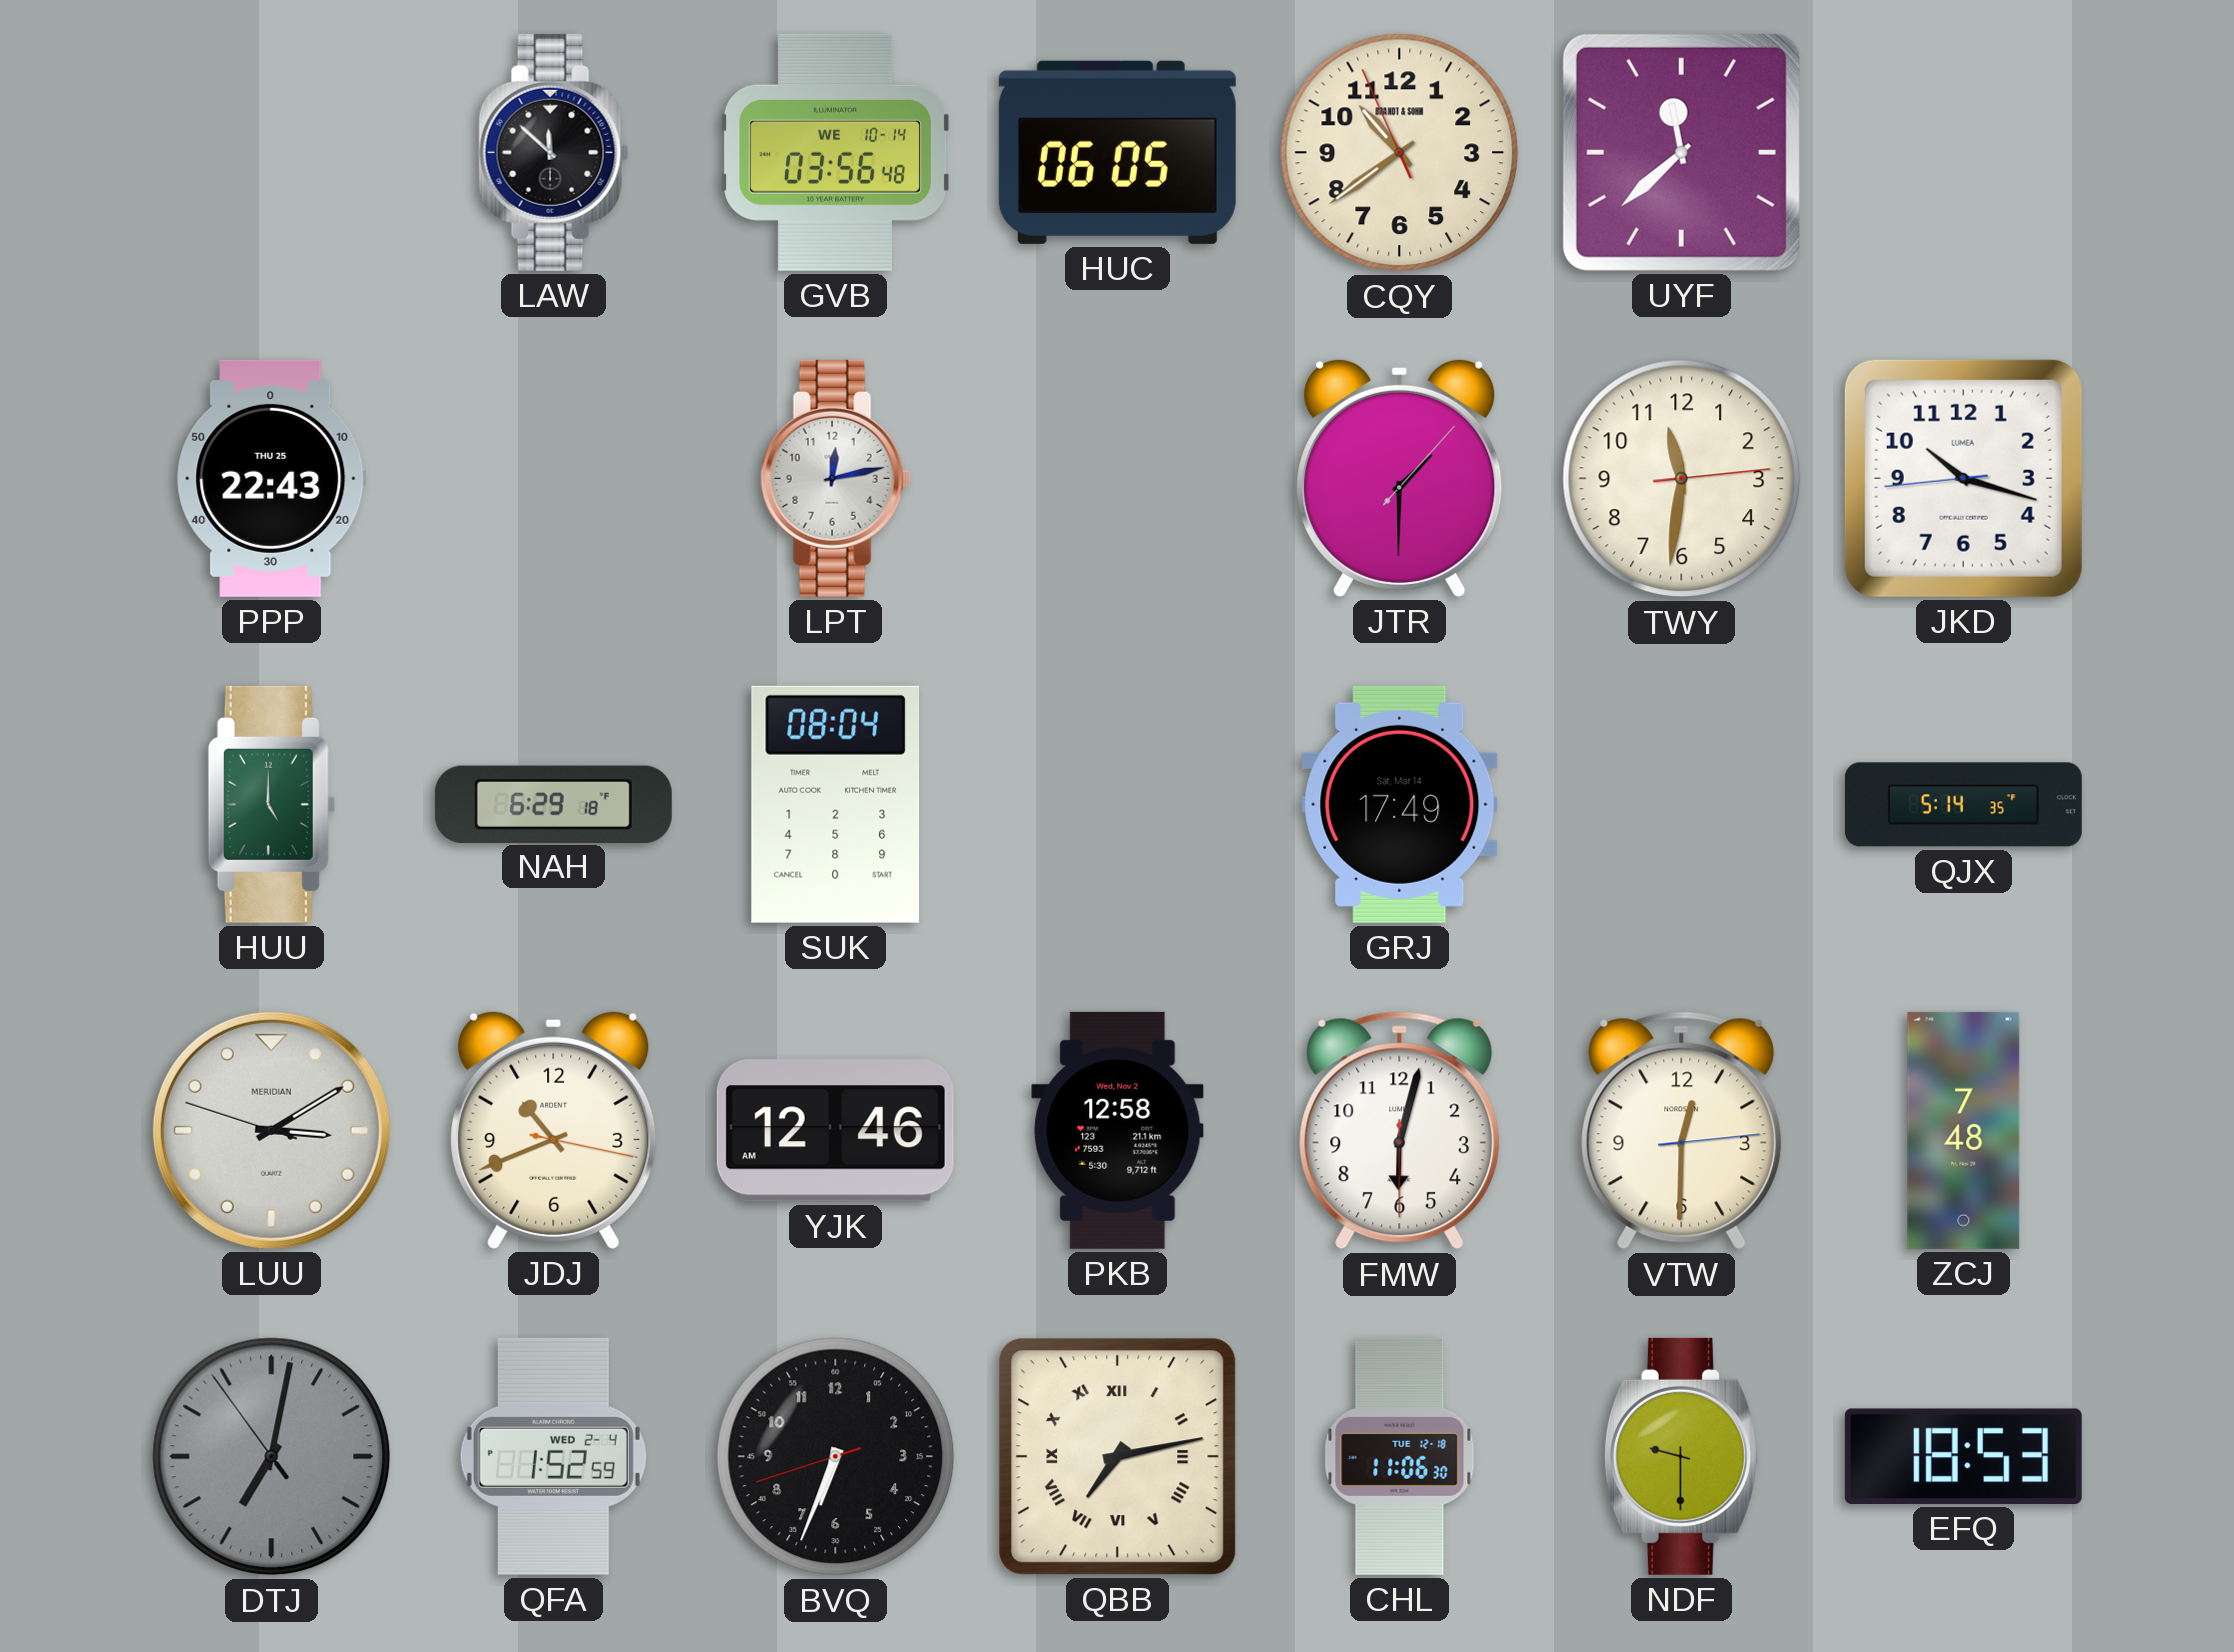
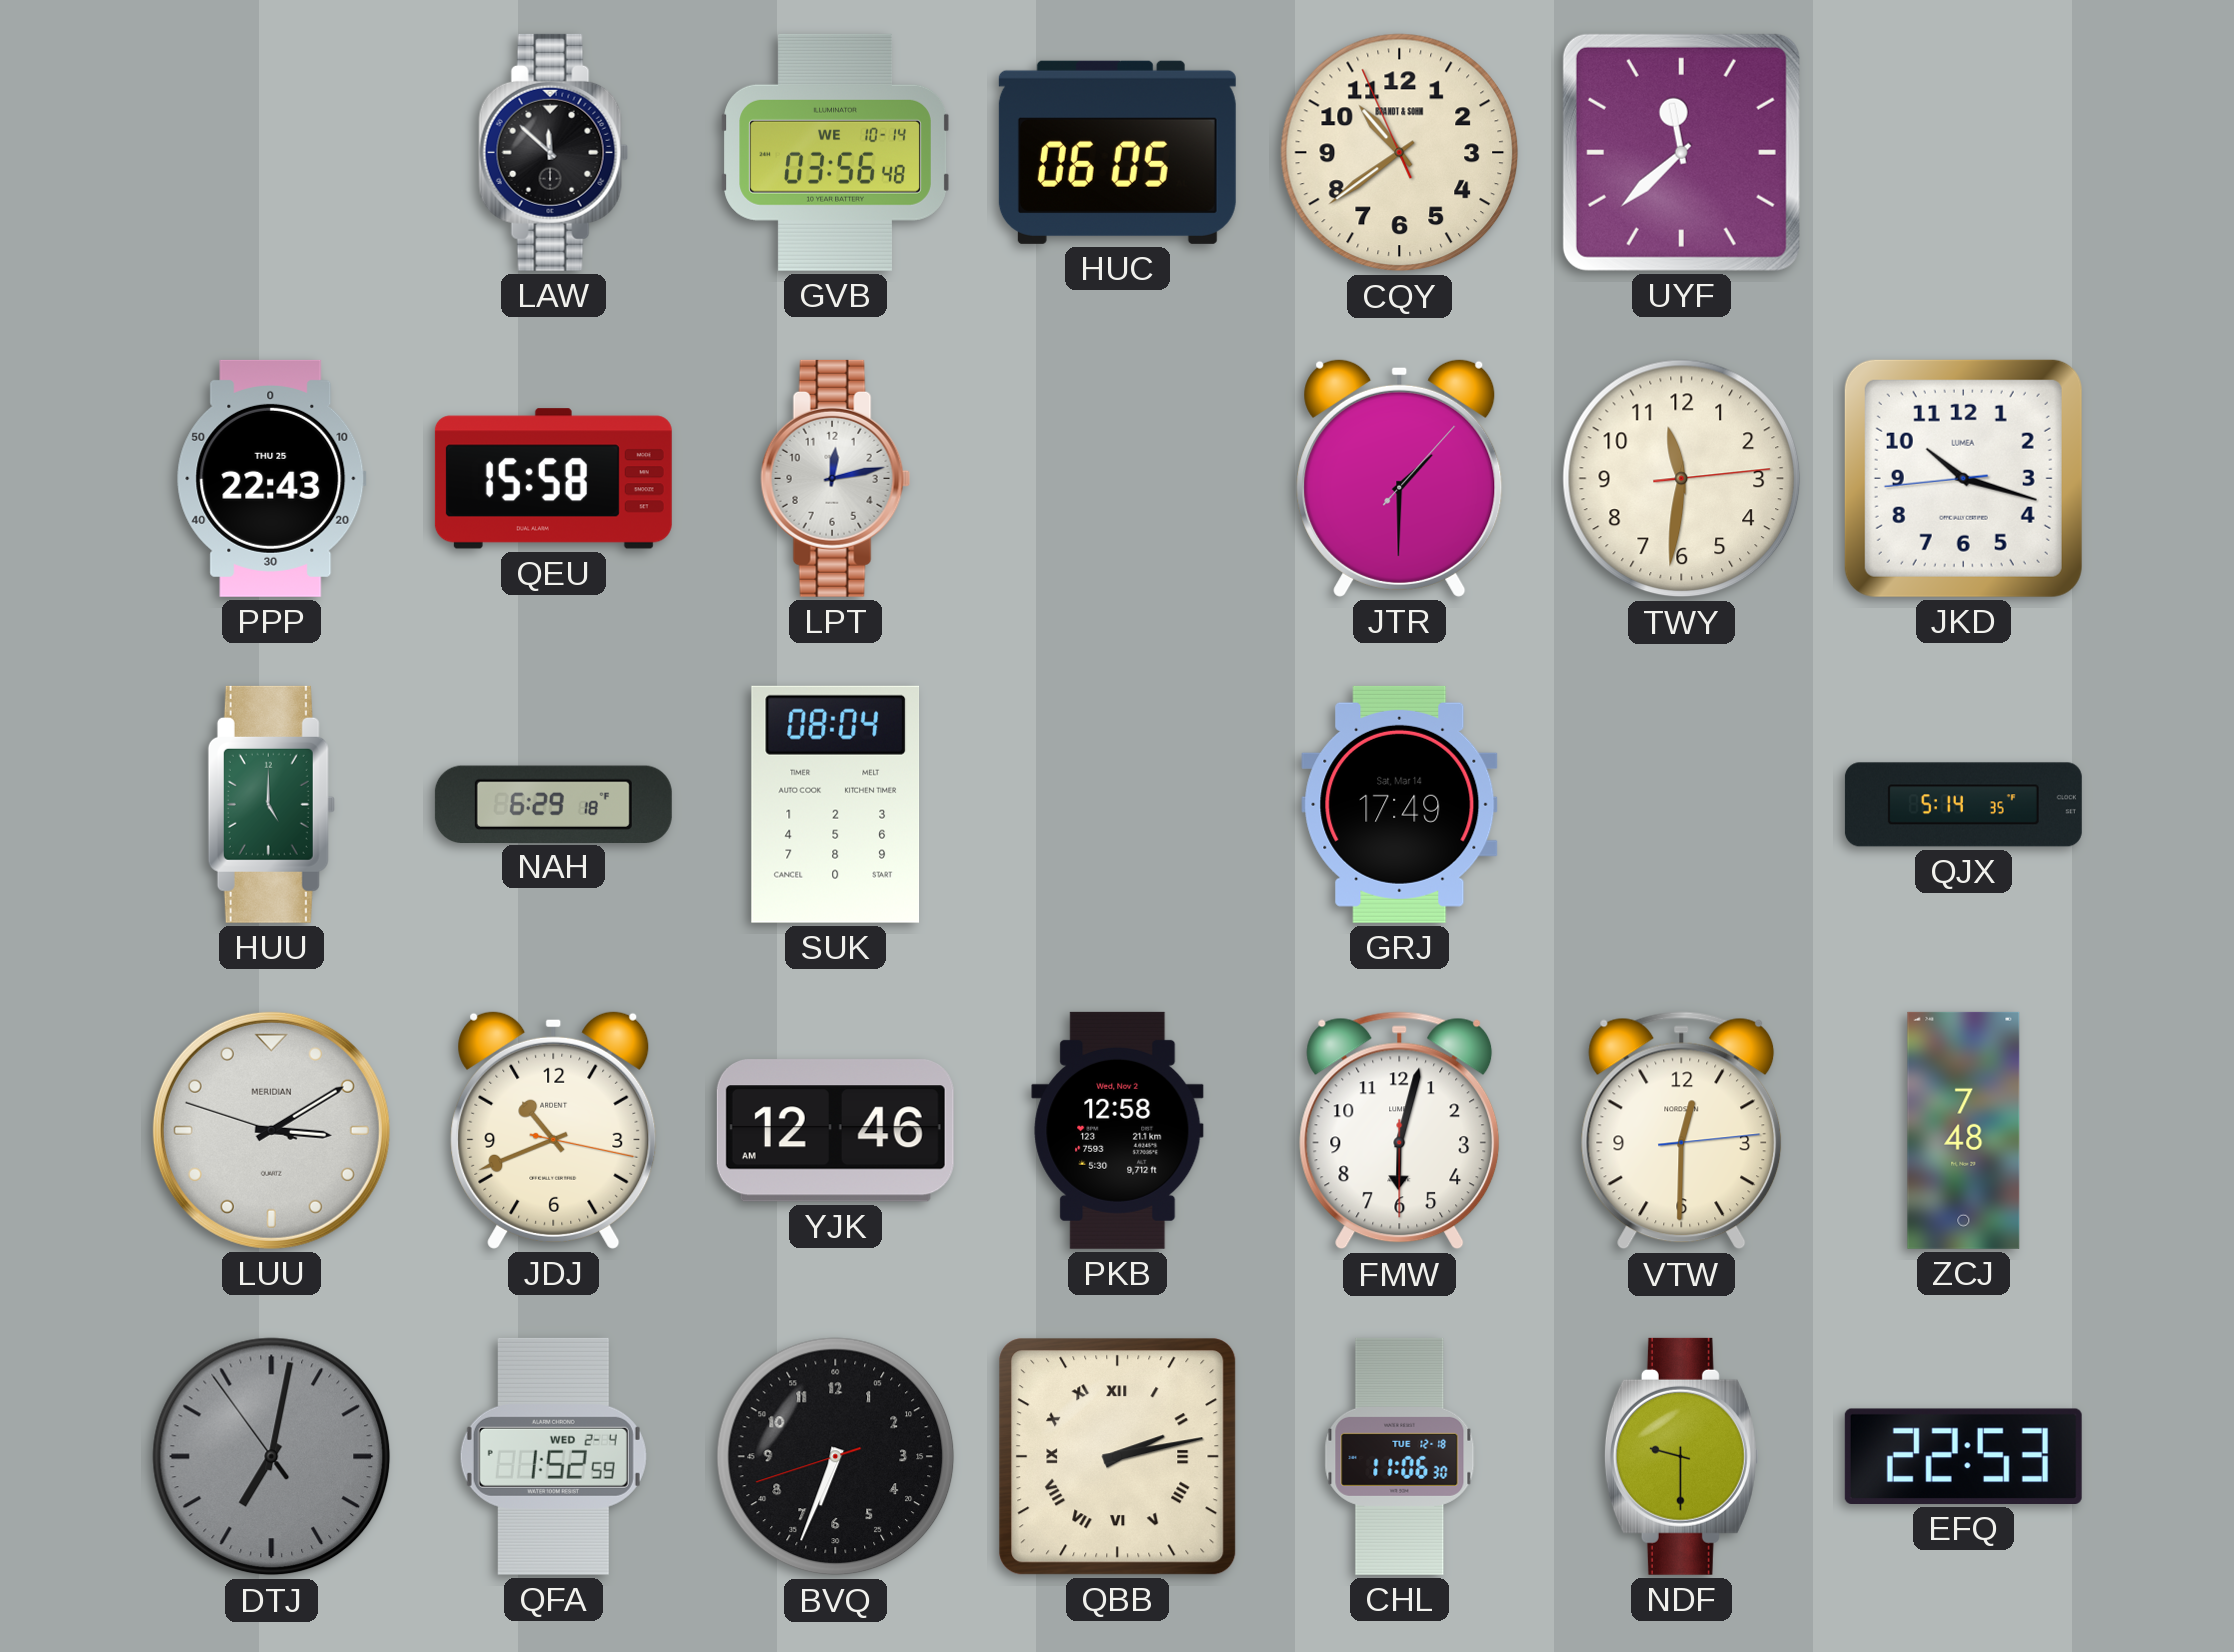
QEU: none -> 15:58
QBB: 7:13 -> 2:13
EFQ: 18:53 -> 22:53
